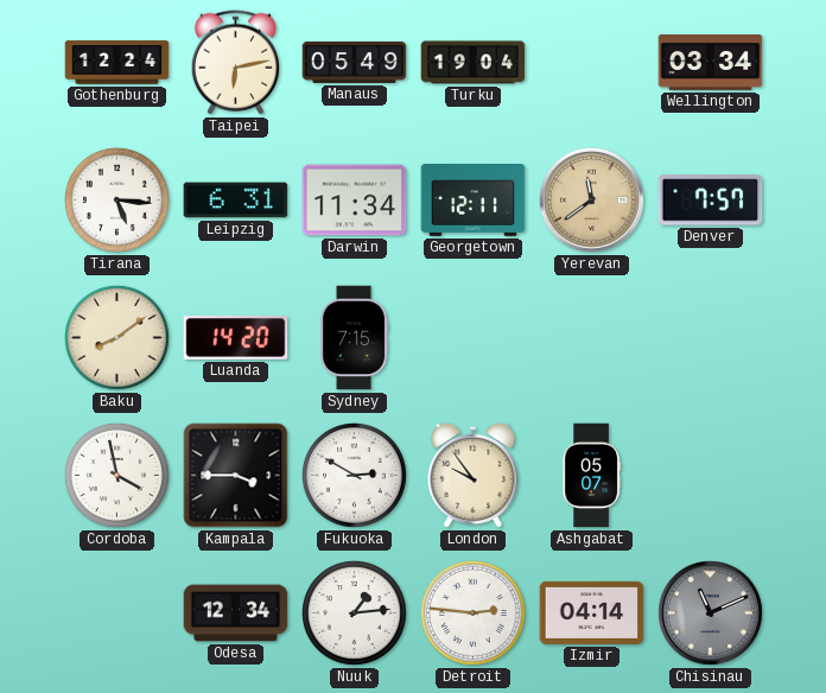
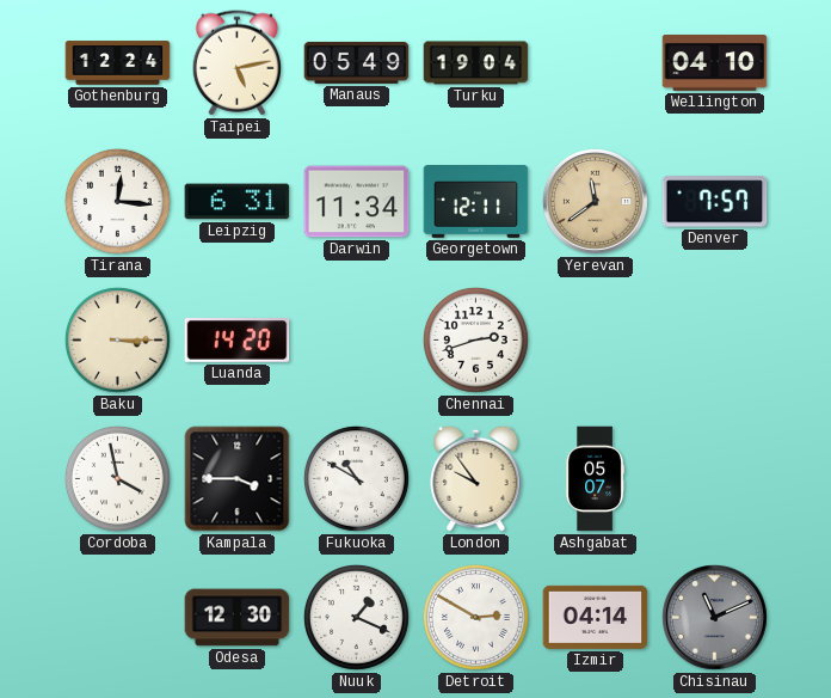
Taipei: 6:13 -> 5:13
Wellington: 03:34 -> 04:10
Tirana: 5:16 -> 12:16
Baku: 8:09 -> 3:15
Sydney: 7:15 -> none
Chennai: none -> 2:42
Fukuoka: 2:50 -> 10:50
Odesa: 12:34 -> 12:30
Nuuk: 1:14 -> 1:19
Detroit: 2:46 -> 2:50
